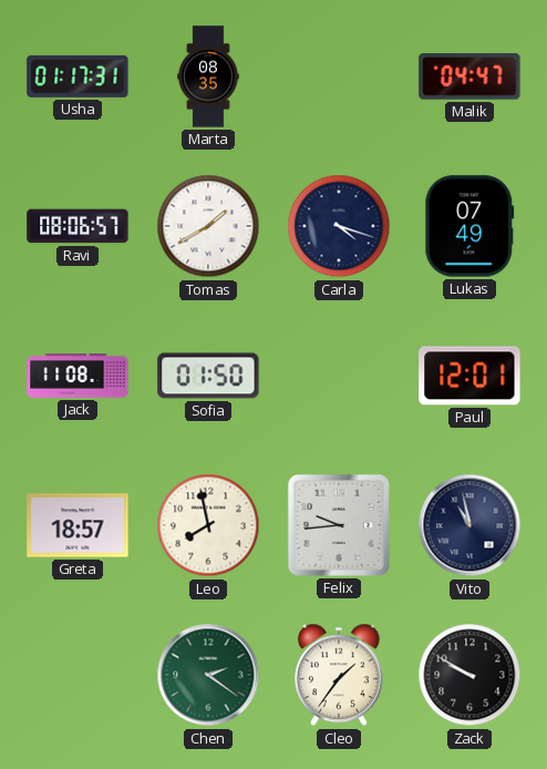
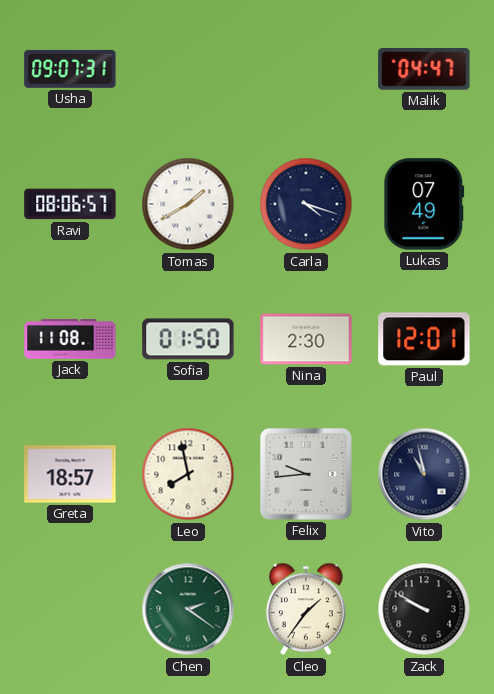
Usha: 01:17 -> 09:07
Marta: 08:35 -> none
Nina: none -> 2:30
